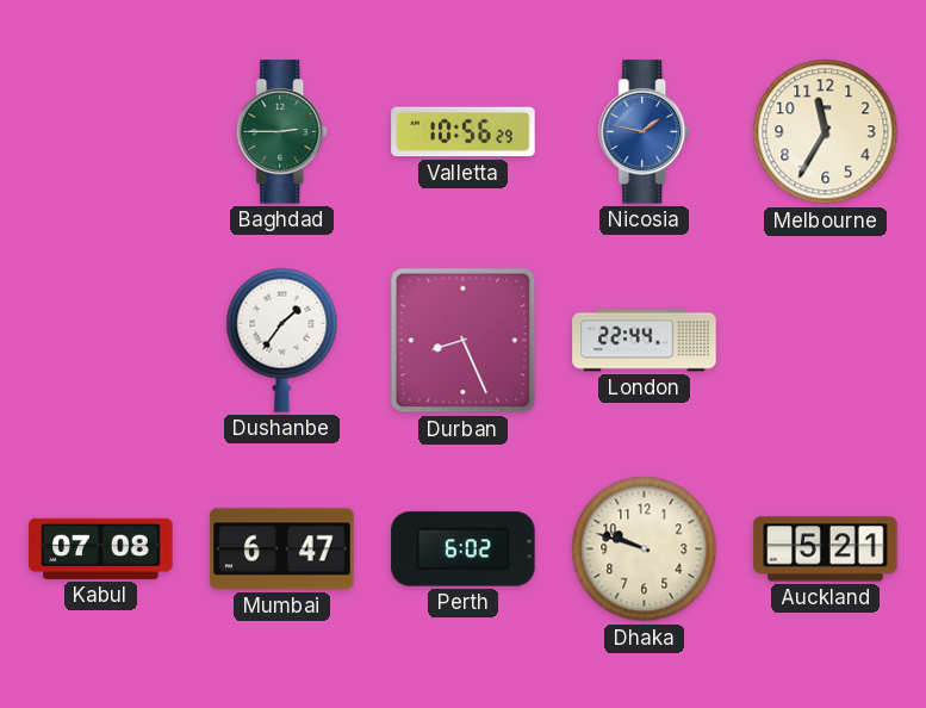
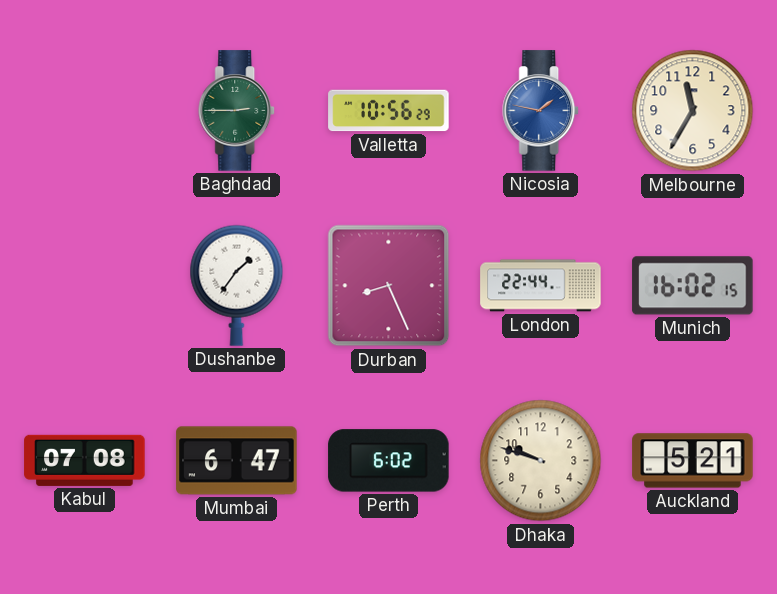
Munich: none -> 16:02
